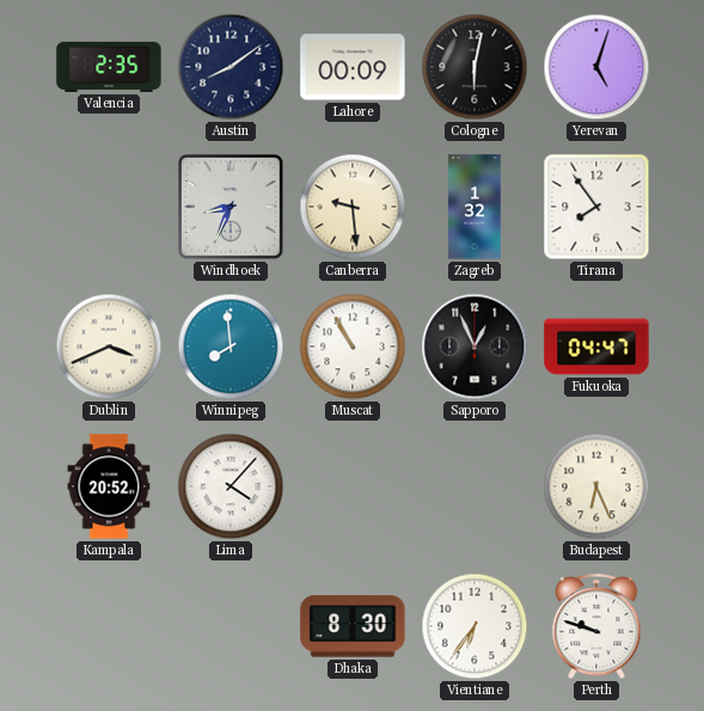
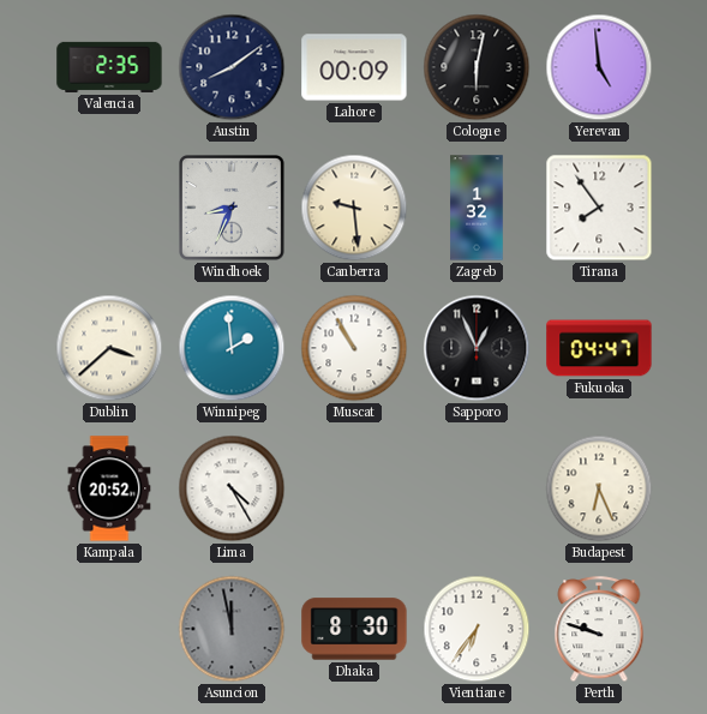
Yerevan: 5:03 -> 4:59
Dublin: 3:41 -> 3:38
Winnipeg: 7:59 -> 1:59
Lima: 4:07 -> 4:25
Asuncion: none -> 11:58
